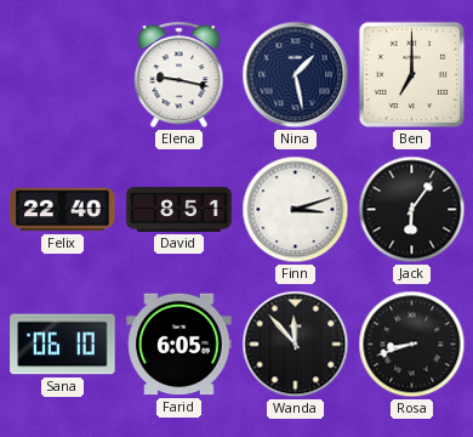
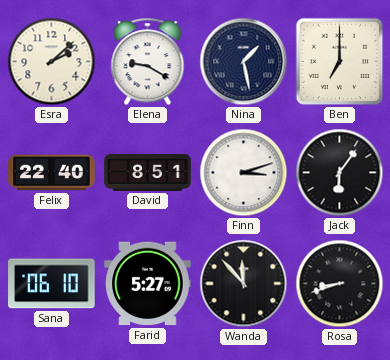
Esra: none -> 2:08
Elena: 9:17 -> 9:20
Farid: 6:05 -> 5:27
